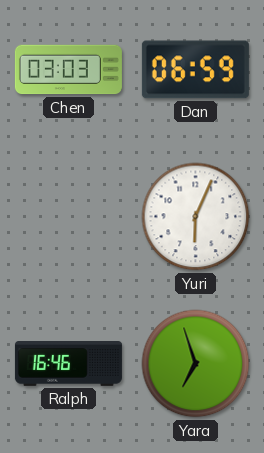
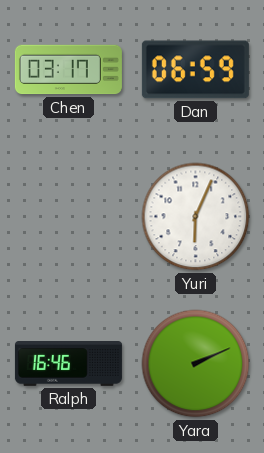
Chen: 03:03 -> 03:17
Yara: 6:57 -> 2:11
